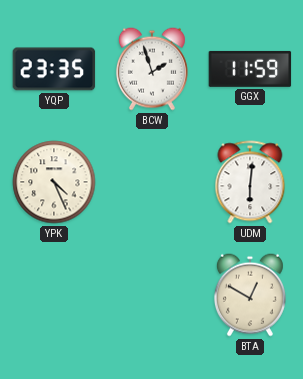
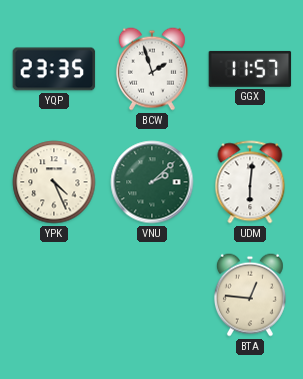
GGX: 11:59 -> 11:57
VNU: none -> 2:08
BTA: 12:50 -> 12:46
